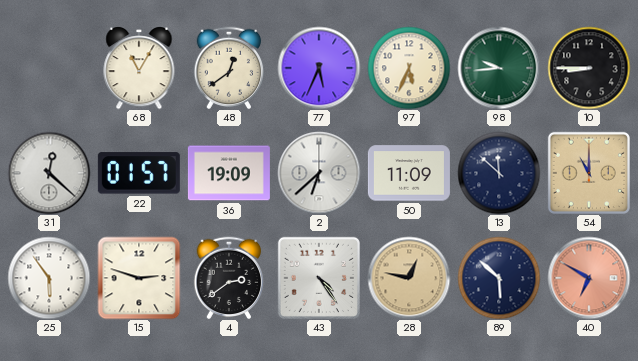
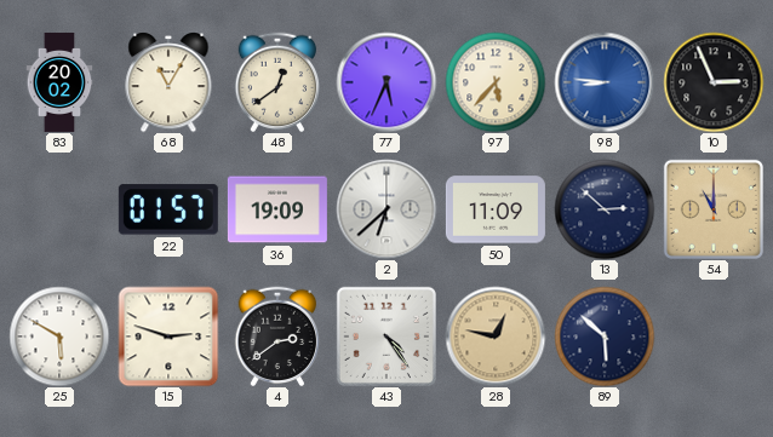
83: none -> 20:02
97: 5:34 -> 5:37
98: 9:44 -> 8:46
98 dial: green -> blue
10: 8:45 -> 2:56
31: 12:22 -> none
13: 11:52 -> 2:52
25: 5:54 -> 5:50
40: 6:50 -> none
